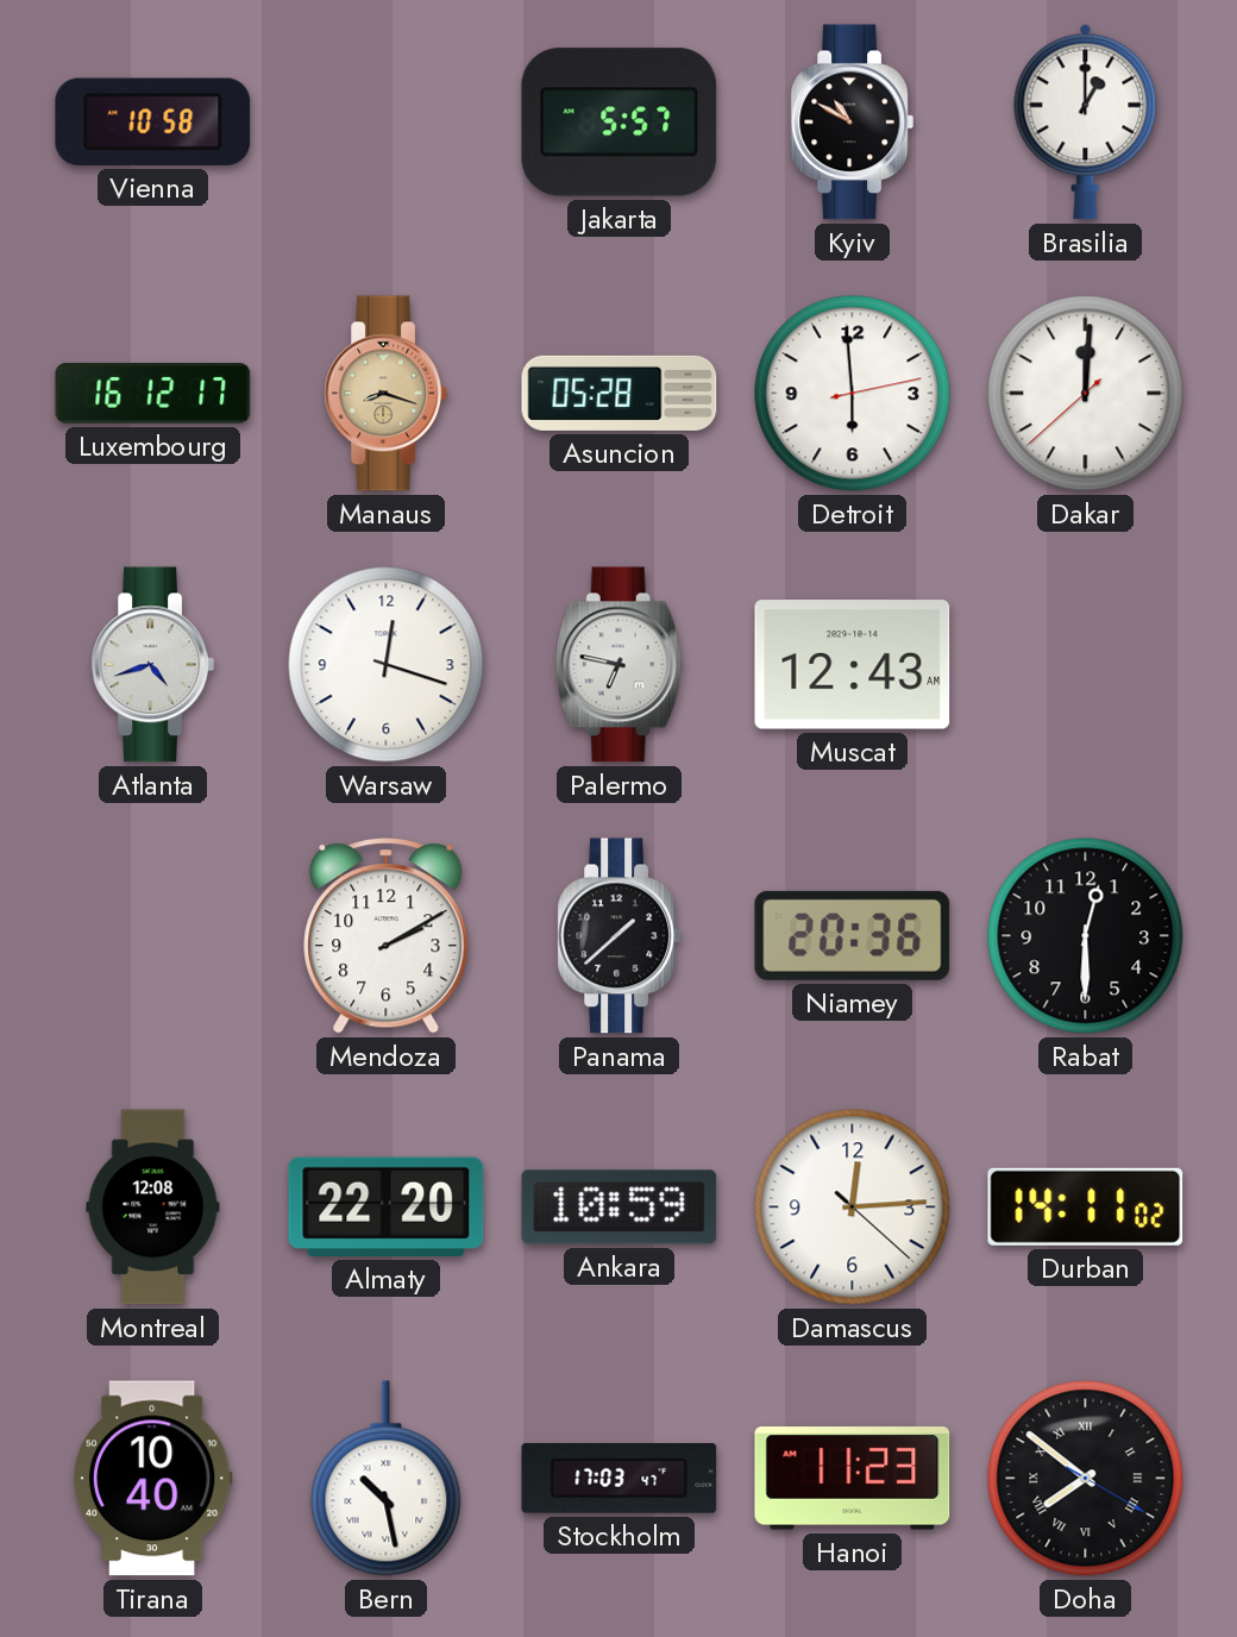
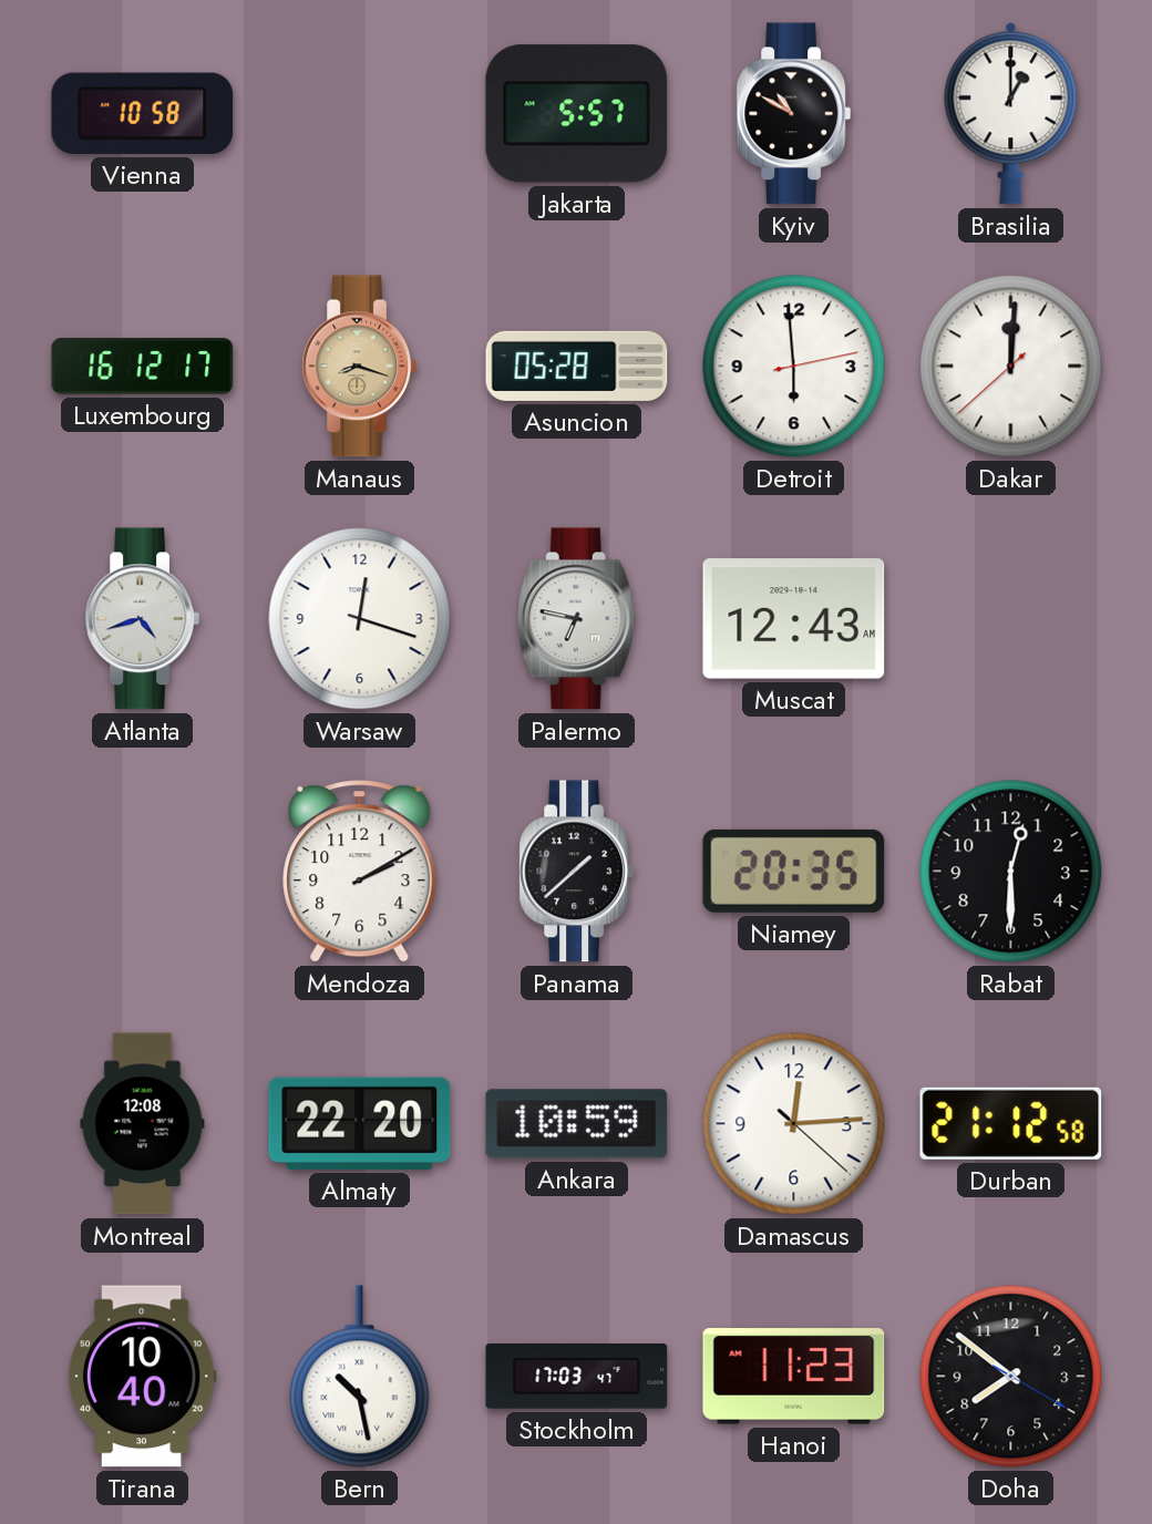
Niamey: 20:36 -> 20:35
Durban: 14:11 -> 21:12
Doha numerals: Roman -> Arabic
